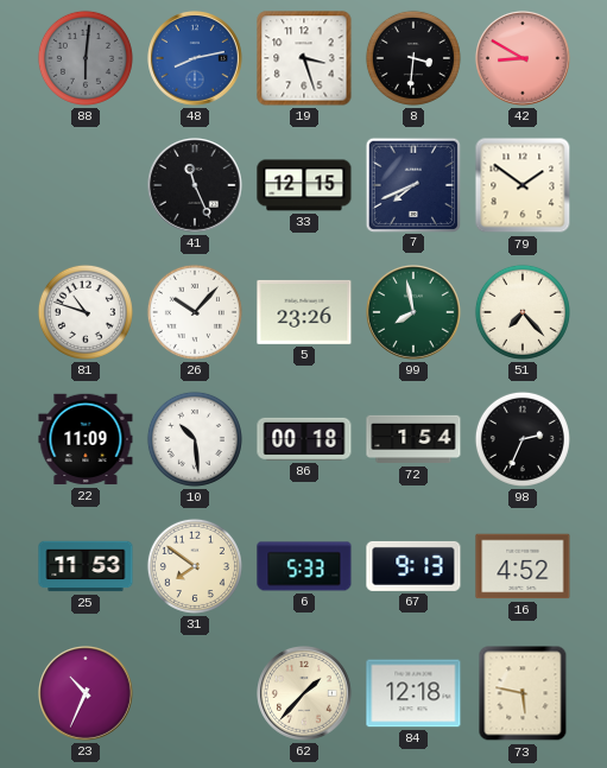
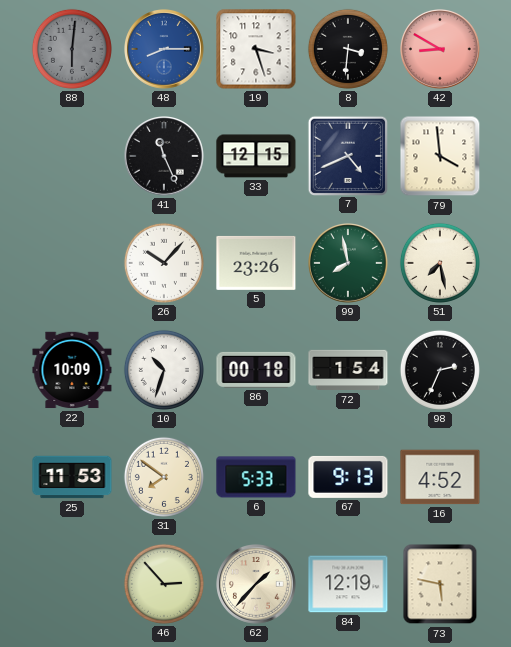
48: 8:13 -> 8:15
7: 7:41 -> 4:41
79: 1:51 -> 3:59
81: 10:48 -> none
51: 7:23 -> 7:28
22: 11:09 -> 10:09
10: 10:29 -> 10:33
23: 10:34 -> none
46: none -> 2:53
84: 12:18 -> 12:19
